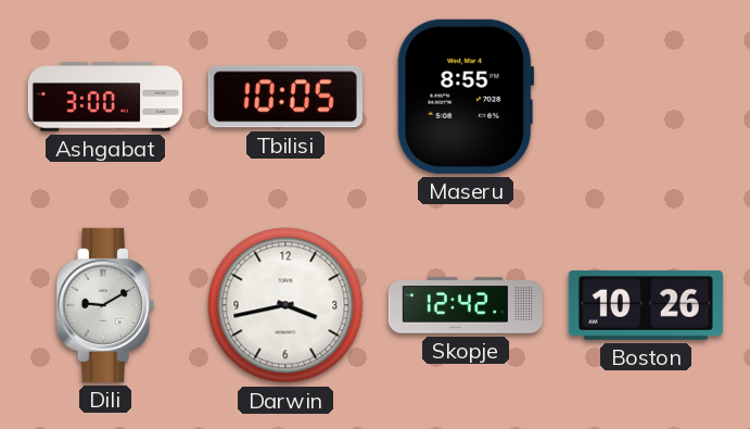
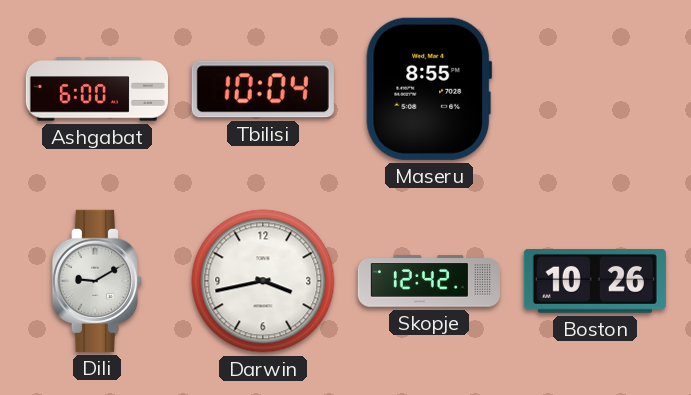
Ashgabat: 3:00 -> 6:00
Tbilisi: 10:05 -> 10:04
